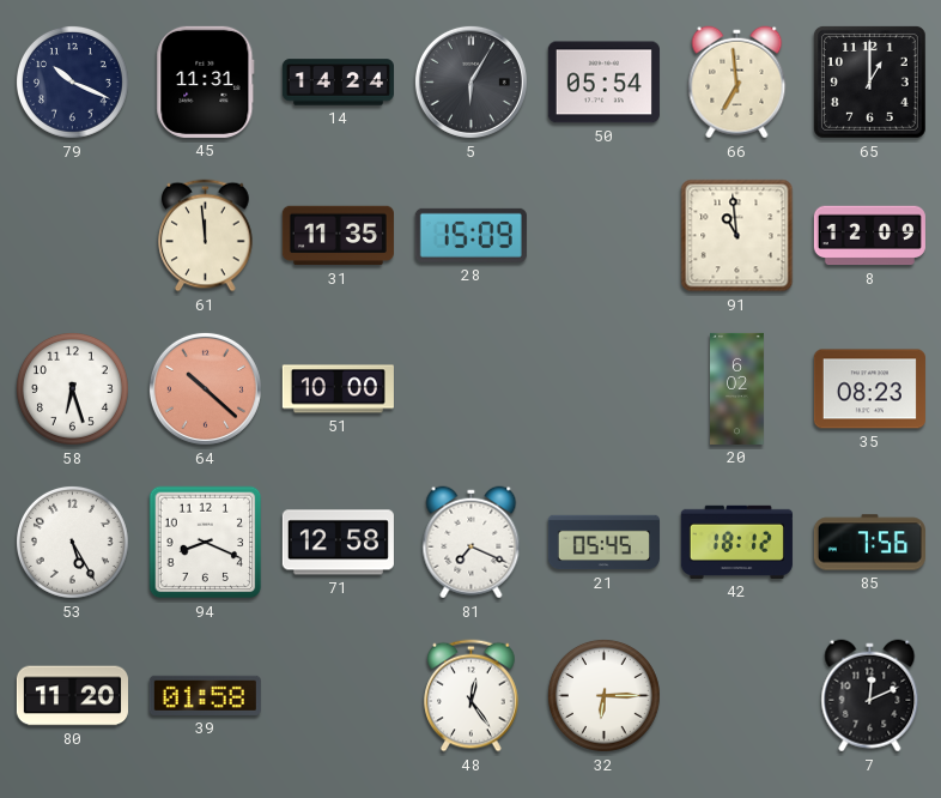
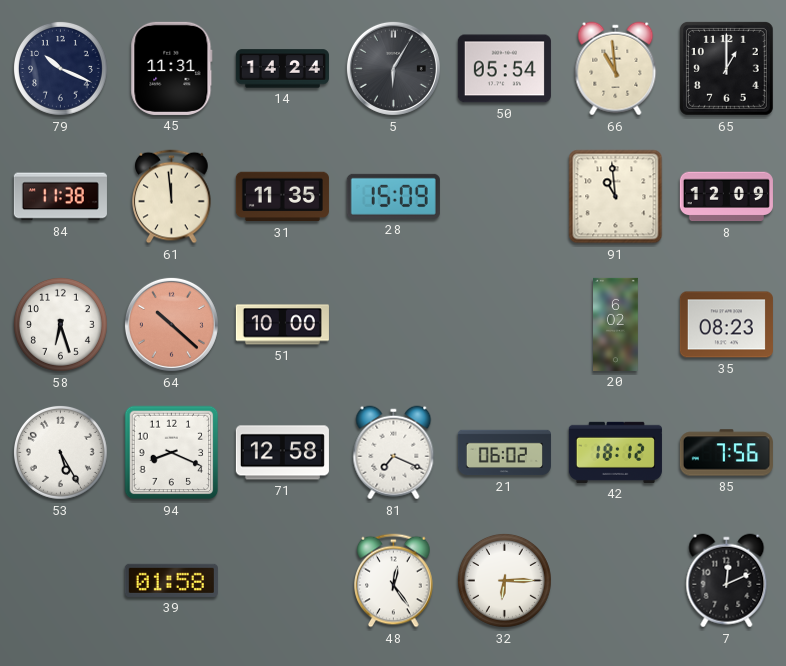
66: 6:59 -> 10:59
84: none -> 11:38
21: 05:45 -> 06:02
80: 11:20 -> none
